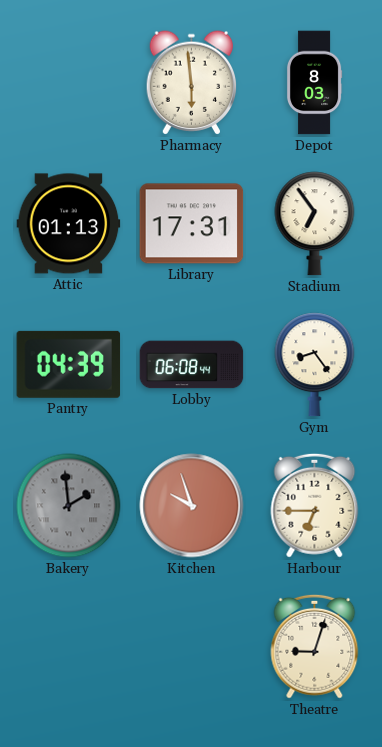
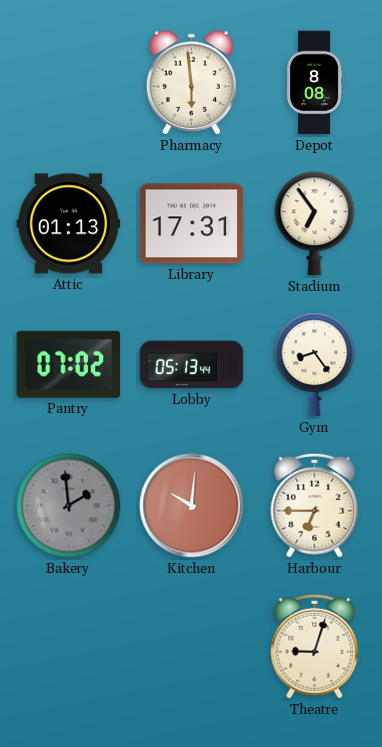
Depot: 8:03 -> 8:08
Pantry: 04:39 -> 07:02
Lobby: 06:08 -> 05:13
Kitchen: 9:57 -> 10:01
